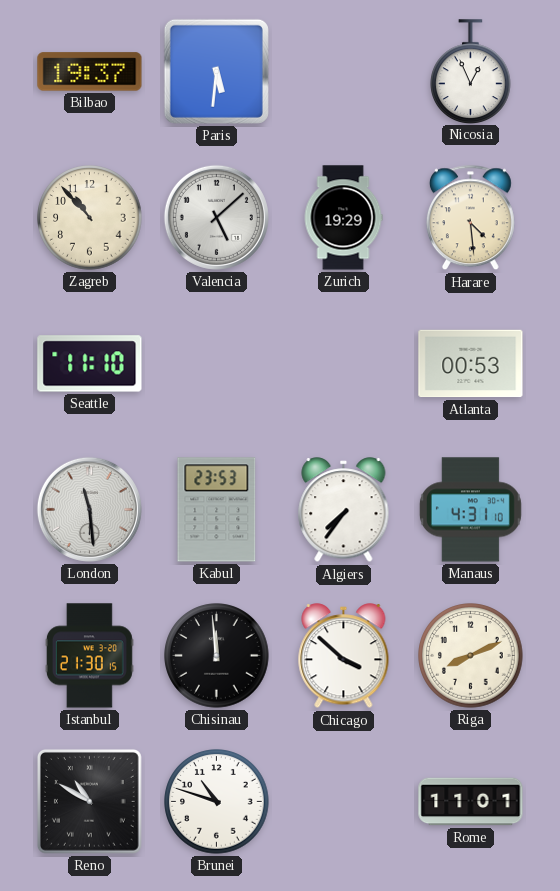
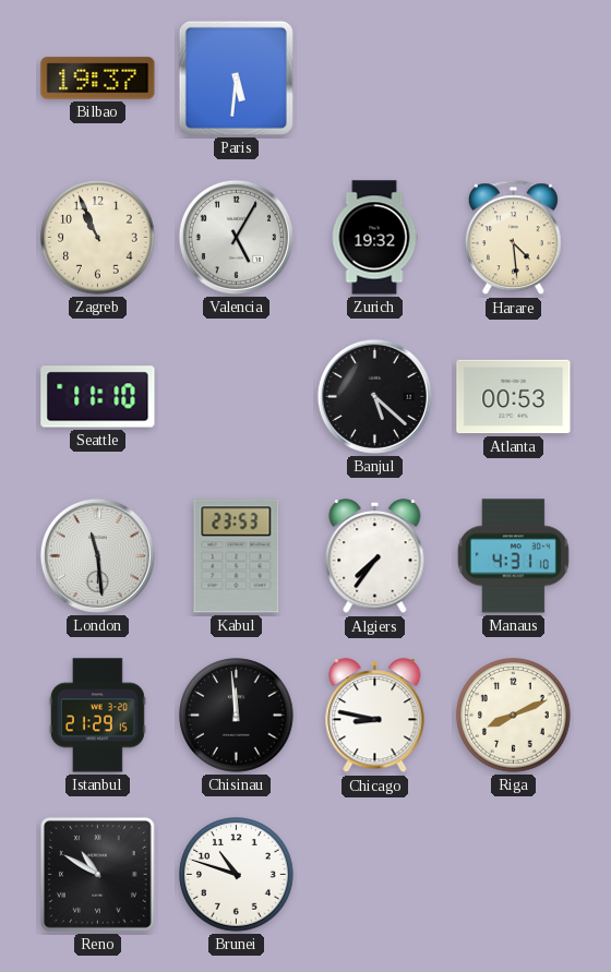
Nicosia: 12:56 -> none
Zagreb: 10:53 -> 10:56
Valencia: 5:08 -> 5:05
Zurich: 19:29 -> 19:32
Banjul: none -> 5:22
Istanbul: 21:30 -> 21:29
Chicago: 3:52 -> 8:47
Rome: 11:01 -> none
